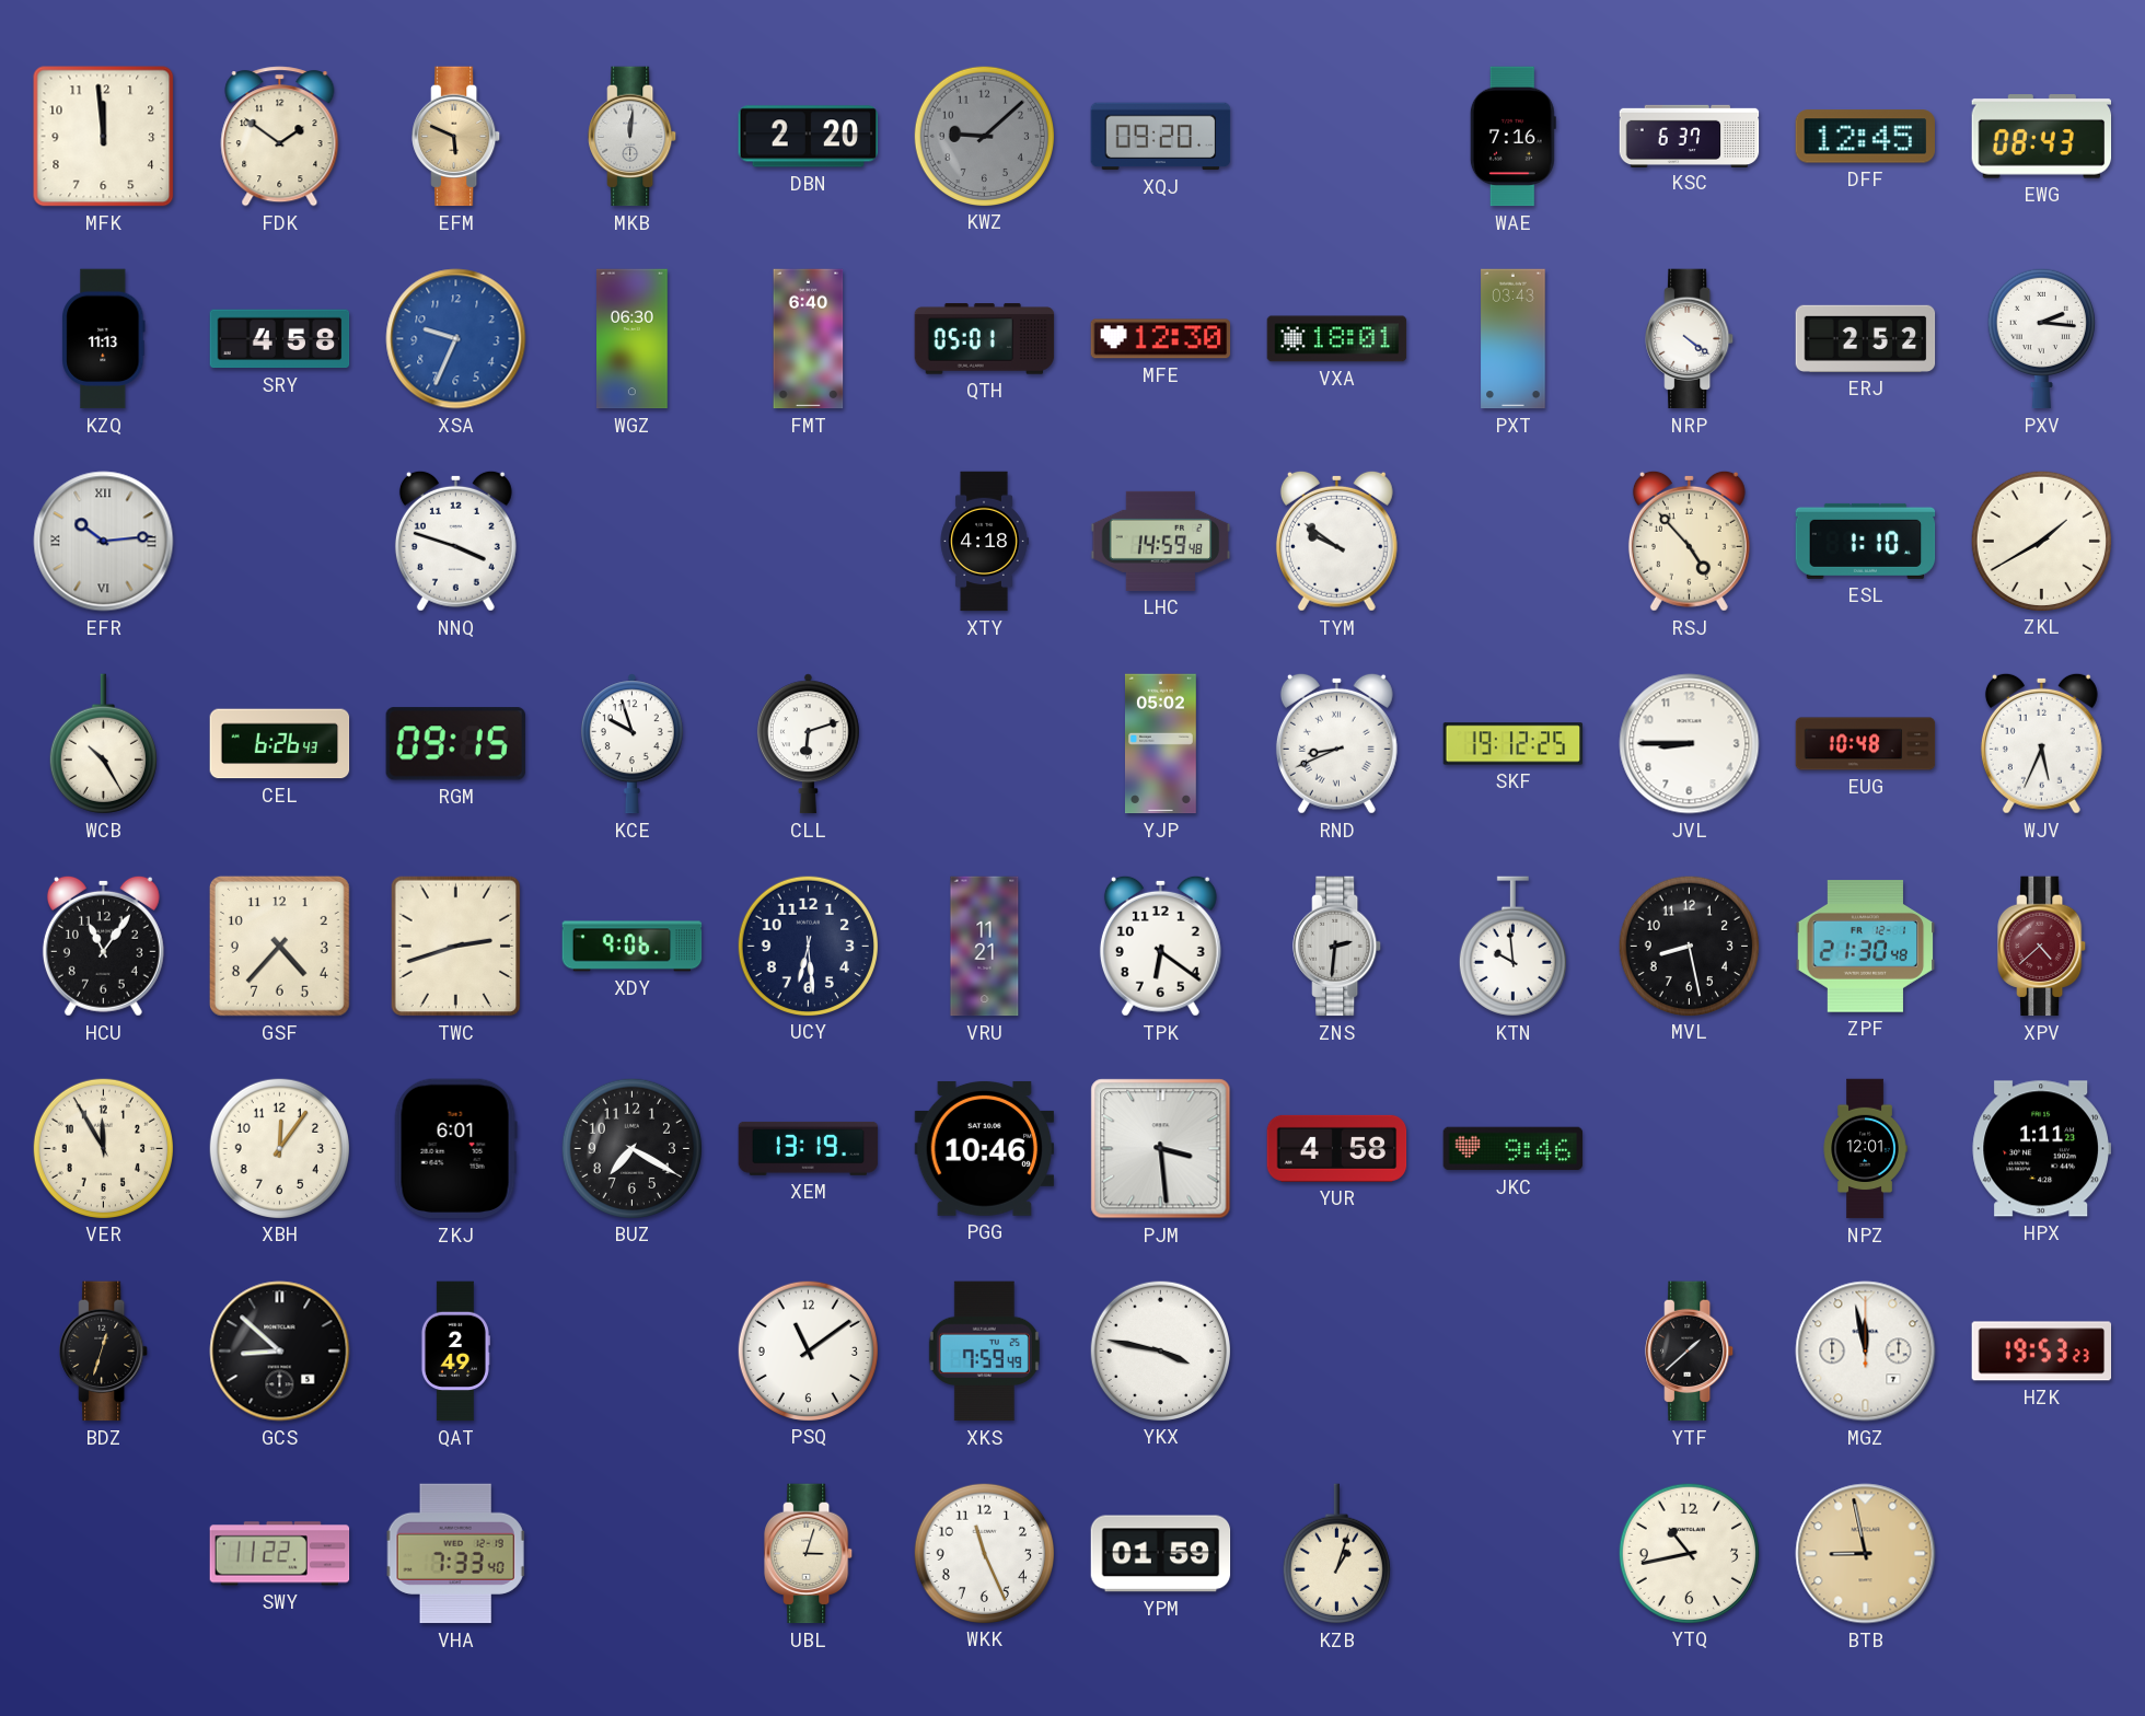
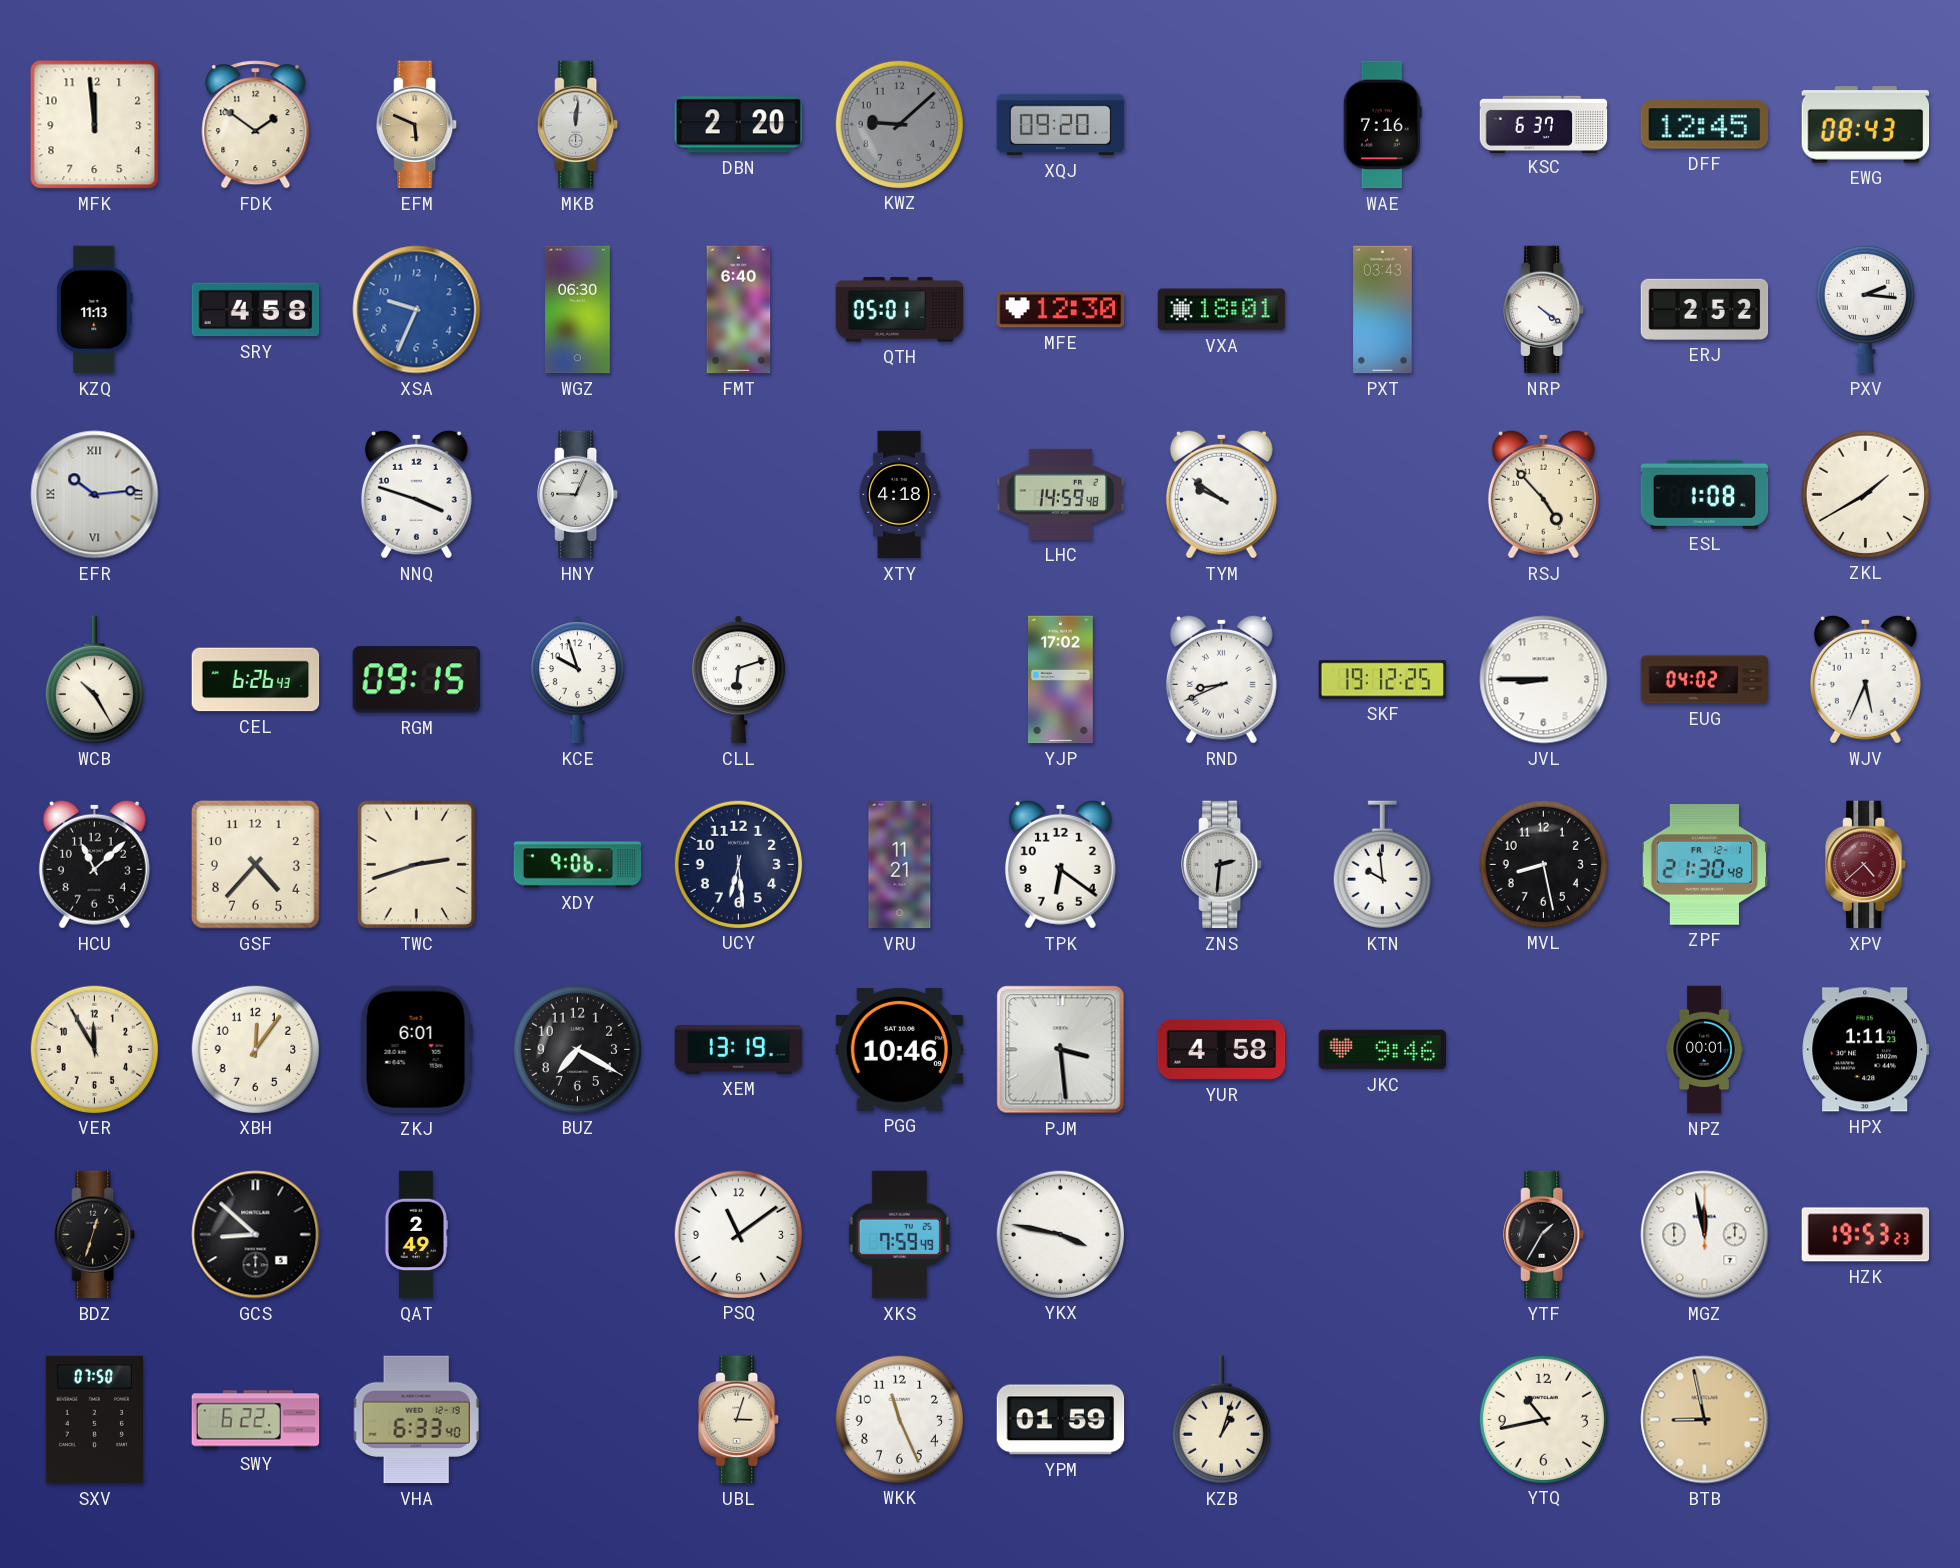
HNY: none -> 9:04
ESL: 1:10 -> 1:08
YJP: 05:02 -> 17:02
EUG: 10:48 -> 04:02
HCU: 11:06 -> 11:08
NPZ: 12:01 -> 00:01
YTF: 1:38 -> 1:35
SXV: none -> 07:50
SWY: 11:22 -> 6:22
VHA: 7:33 -> 6:33
